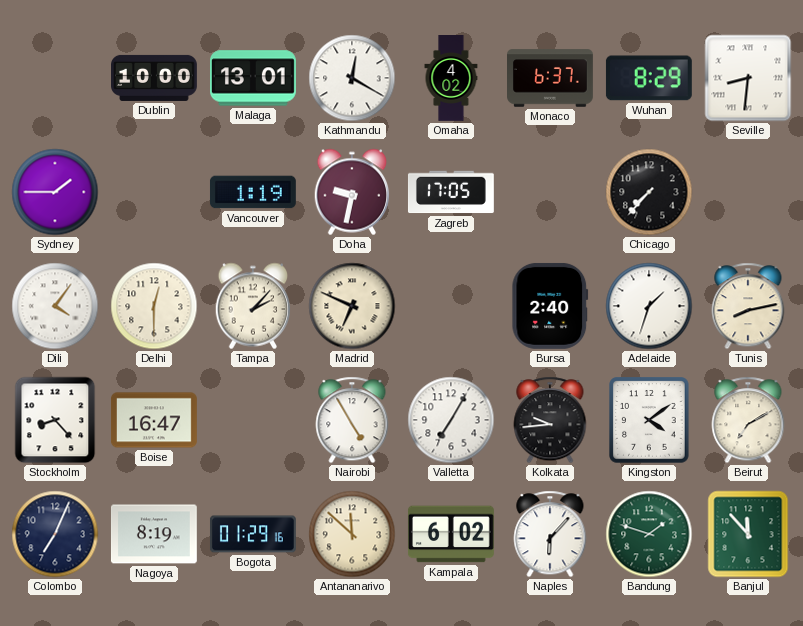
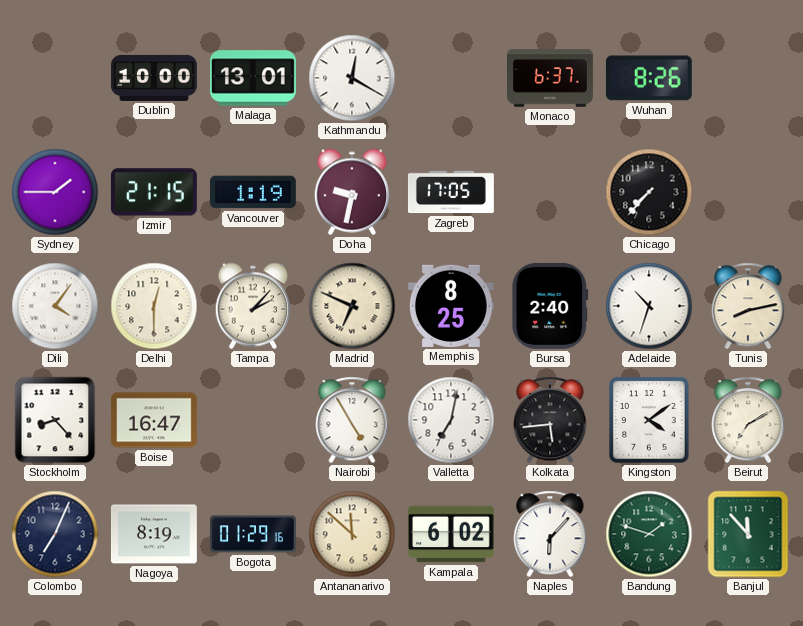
Omaha: 4:02 -> none
Wuhan: 8:29 -> 8:26
Seville: 8:31 -> none
Izmir: none -> 21:15
Memphis: none -> 8:25
Adelaide: 1:33 -> 10:33
Valletta: 7:05 -> 7:02
Kolkata: 9:44 -> 5:44
